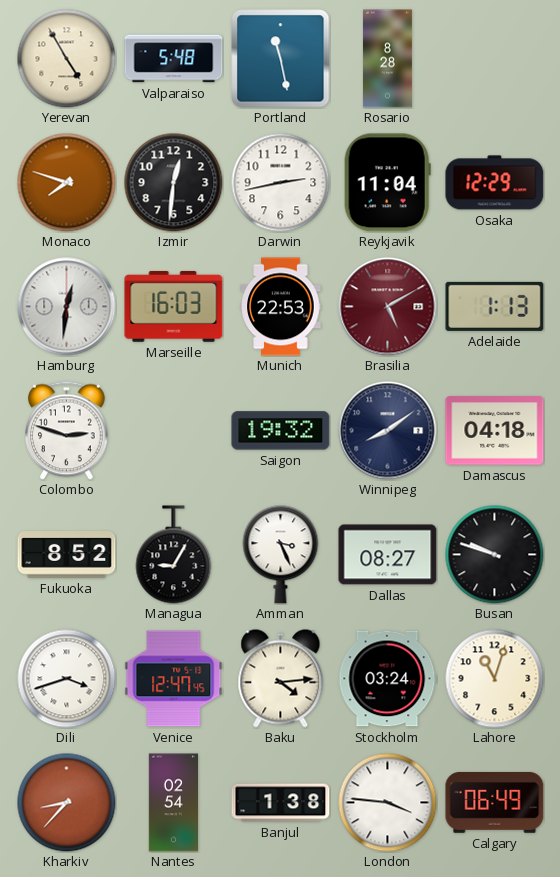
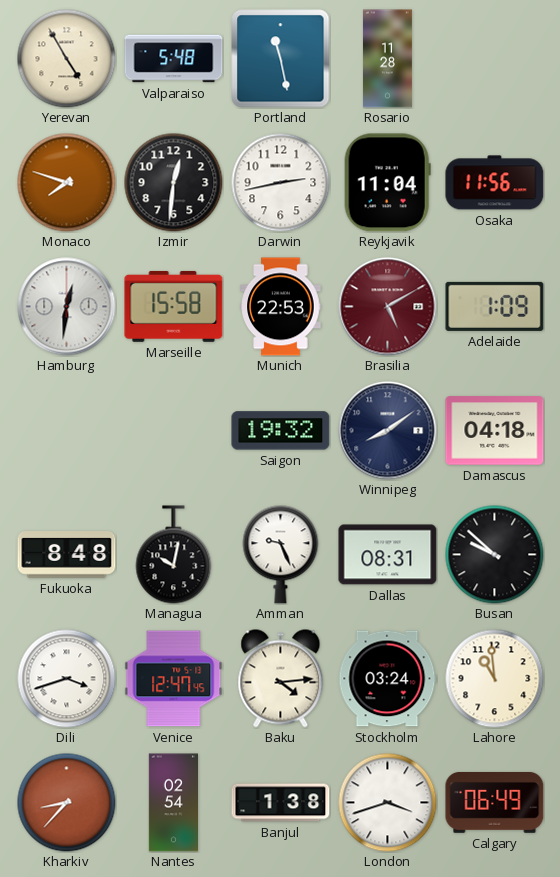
Rosario: 8:28 -> 11:28
Osaka: 12:29 -> 11:56
Marseille: 16:03 -> 15:58
Adelaide: 1:13 -> 1:09
Colombo: 2:48 -> none
Fukuoka: 8:52 -> 8:48
Managua: 9:05 -> 10:02
Amman: 3:26 -> 9:26
Dallas: 08:27 -> 08:31
Busan: 9:48 -> 9:52
Lahore: 11:03 -> 10:59
London: 3:46 -> 3:42
